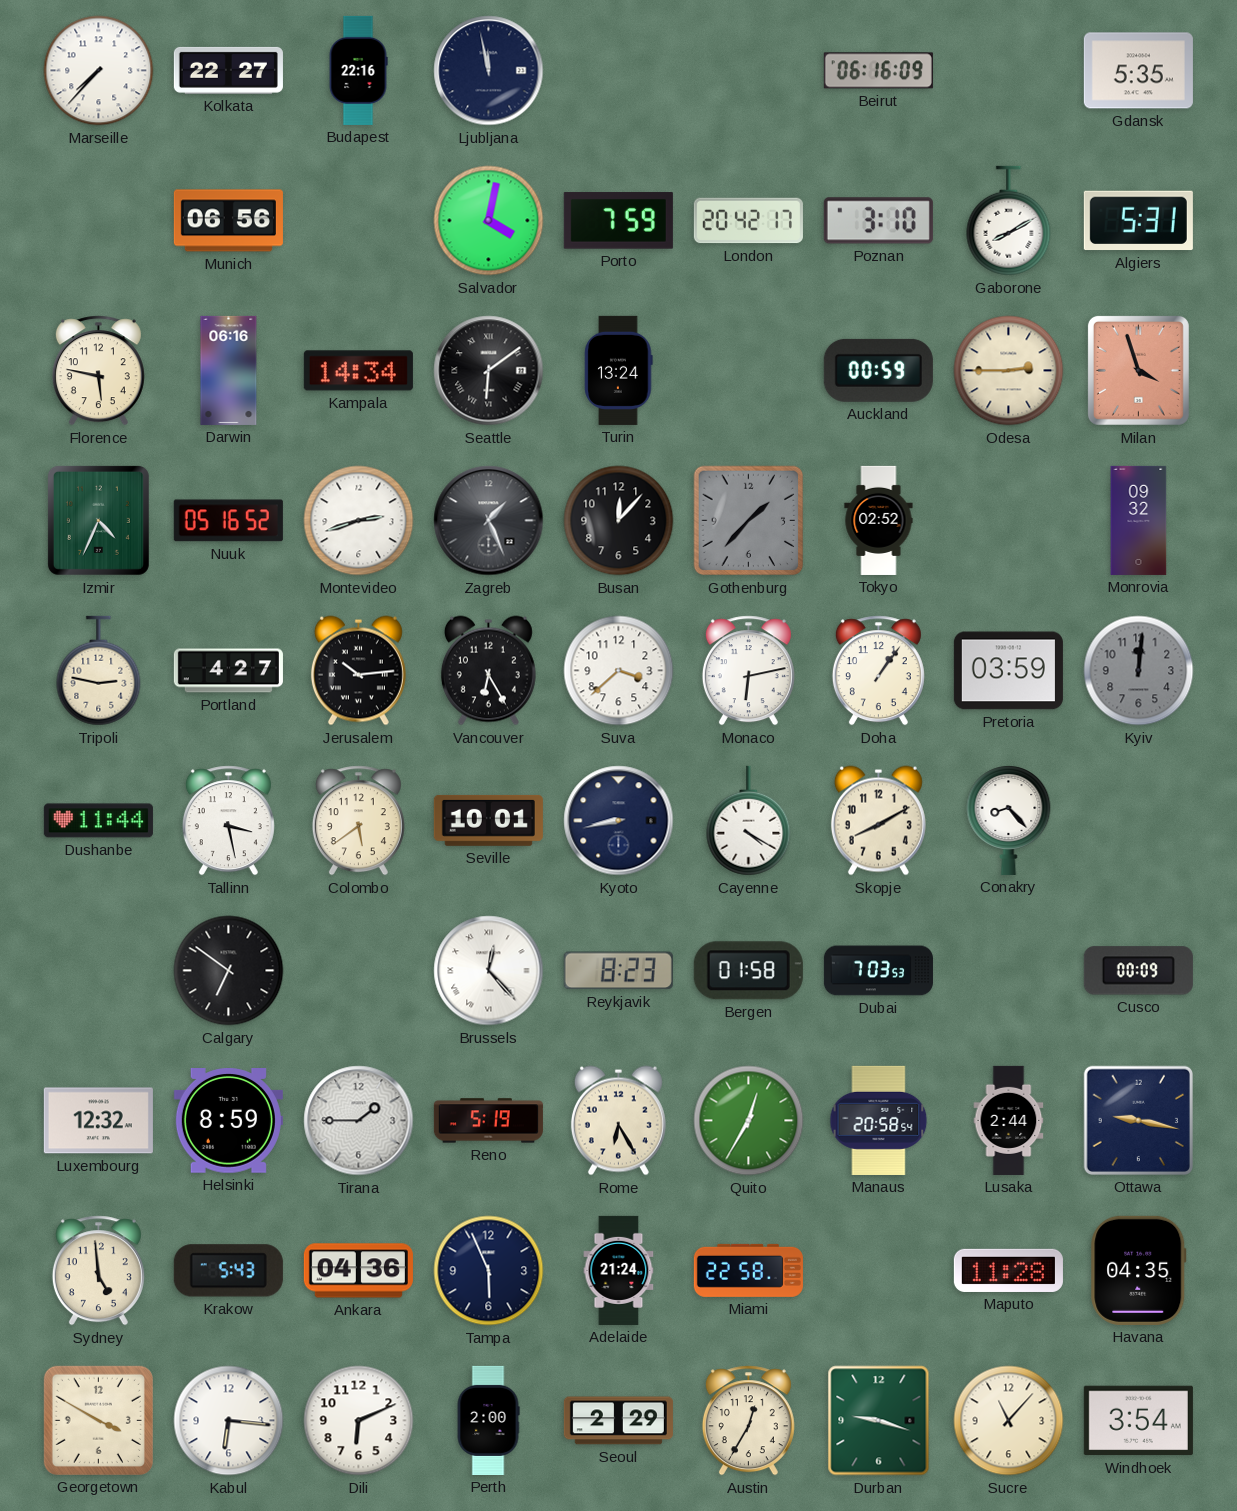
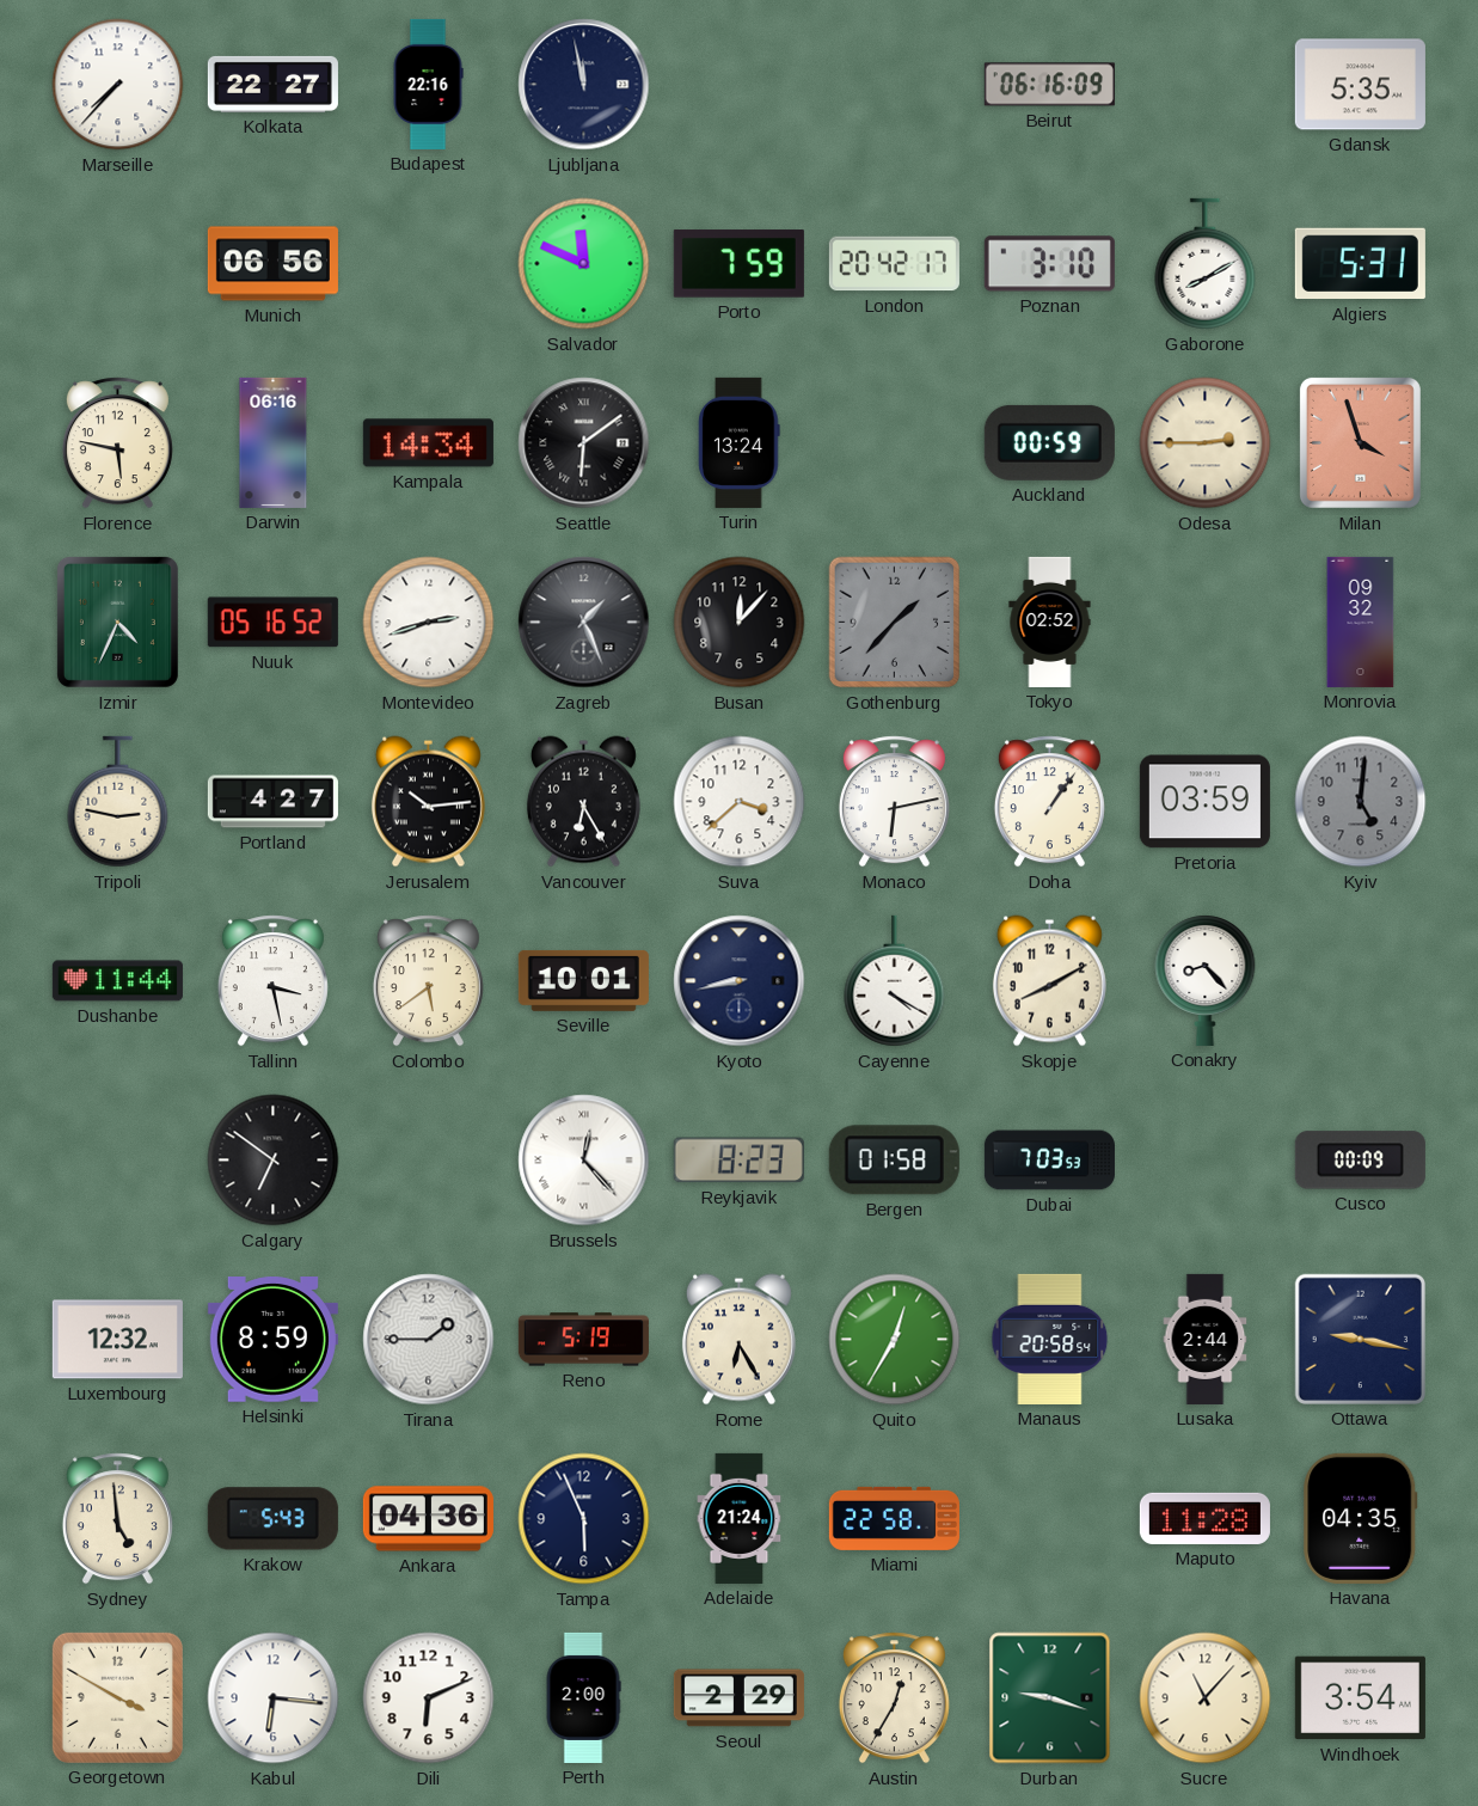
Salvador: 4:02 -> 11:49
Kyiv: 12:01 -> 5:01
